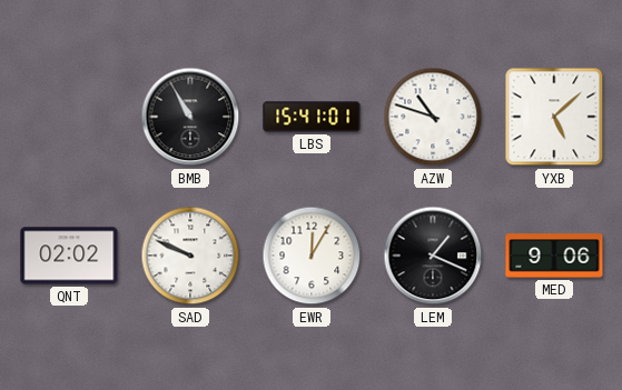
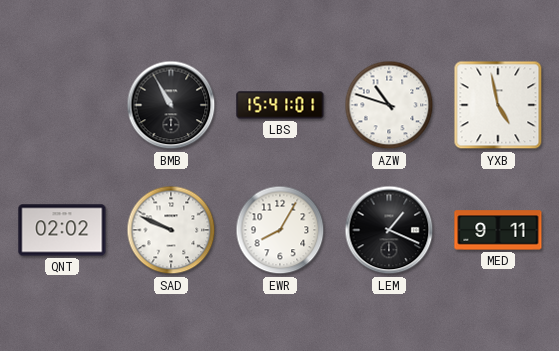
YXB: 5:08 -> 4:58
EWR: 12:05 -> 8:05
MED: 9:06 -> 9:11
